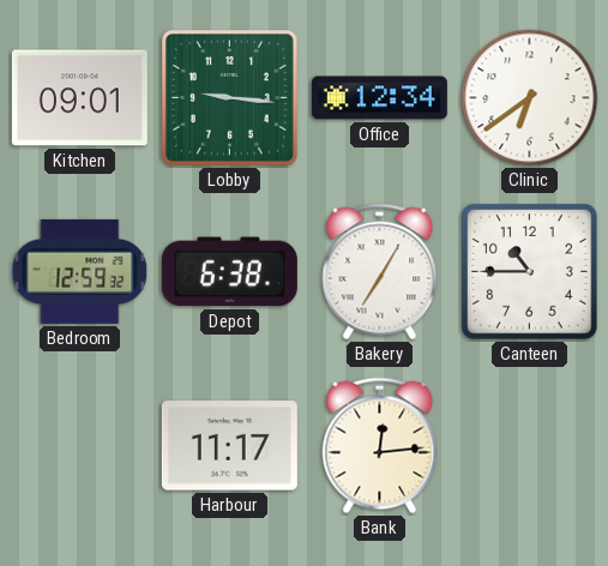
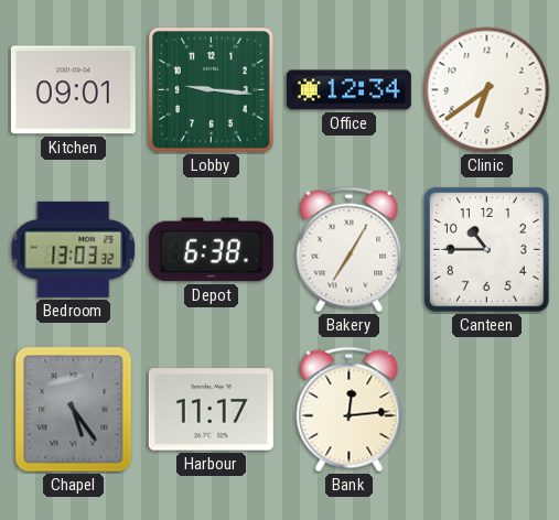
Bedroom: 12:59 -> 13:03
Chapel: none -> 5:24
